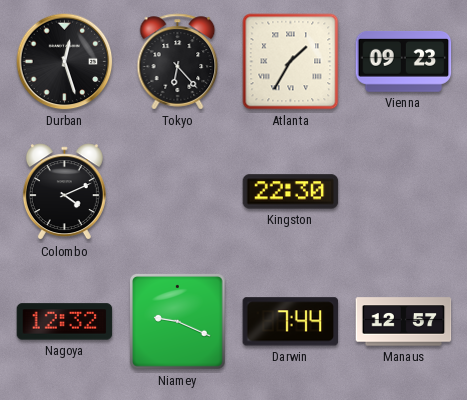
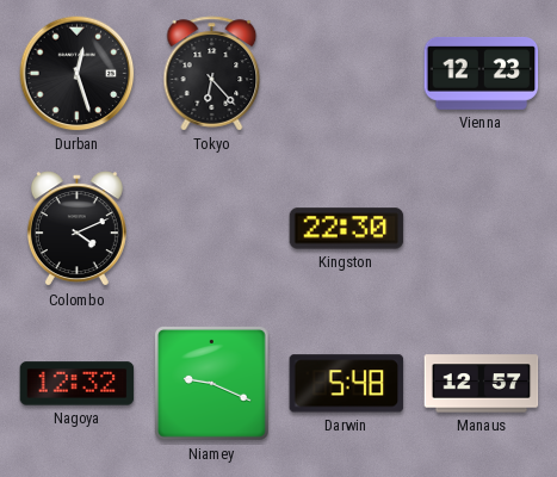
Atlanta: 1:35 -> none
Vienna: 09:23 -> 12:23
Darwin: 7:44 -> 5:48
